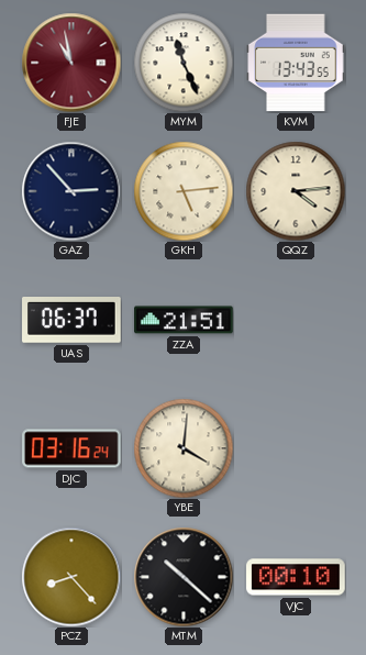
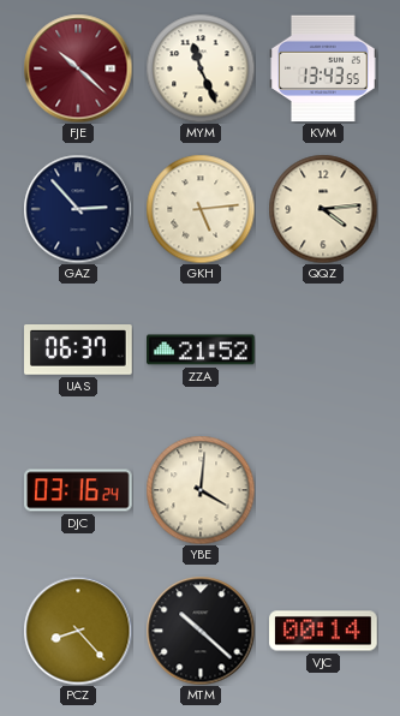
FJE: 10:58 -> 10:22
ZZA: 21:51 -> 21:52
VJC: 00:10 -> 00:14
